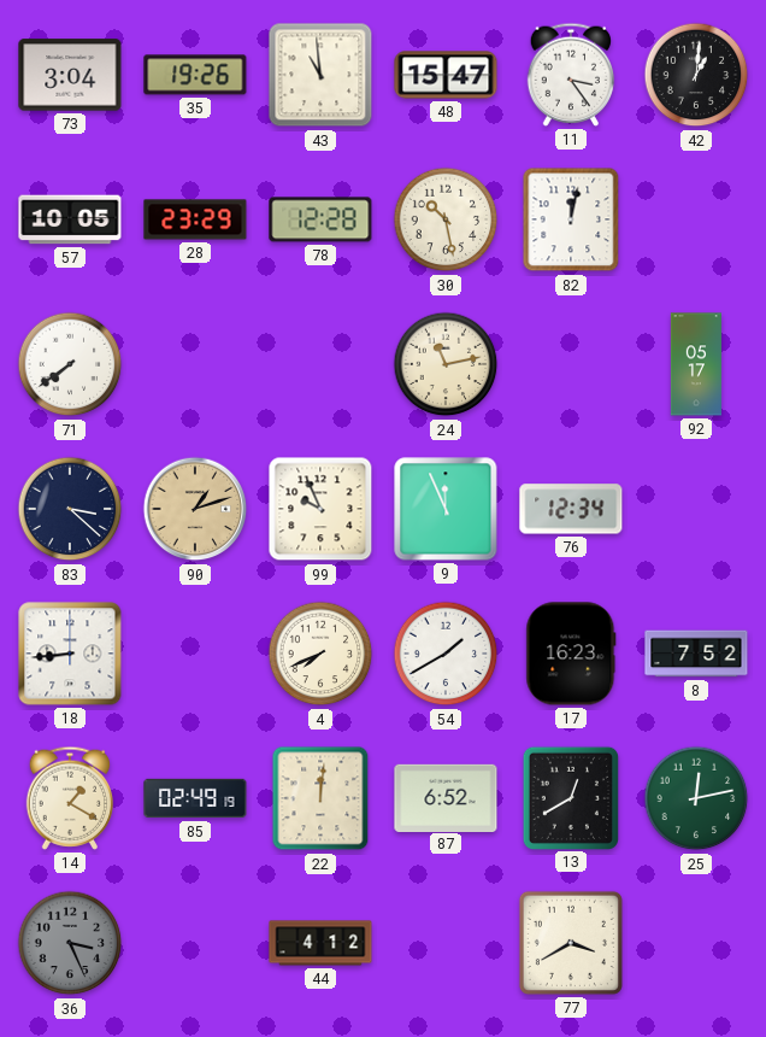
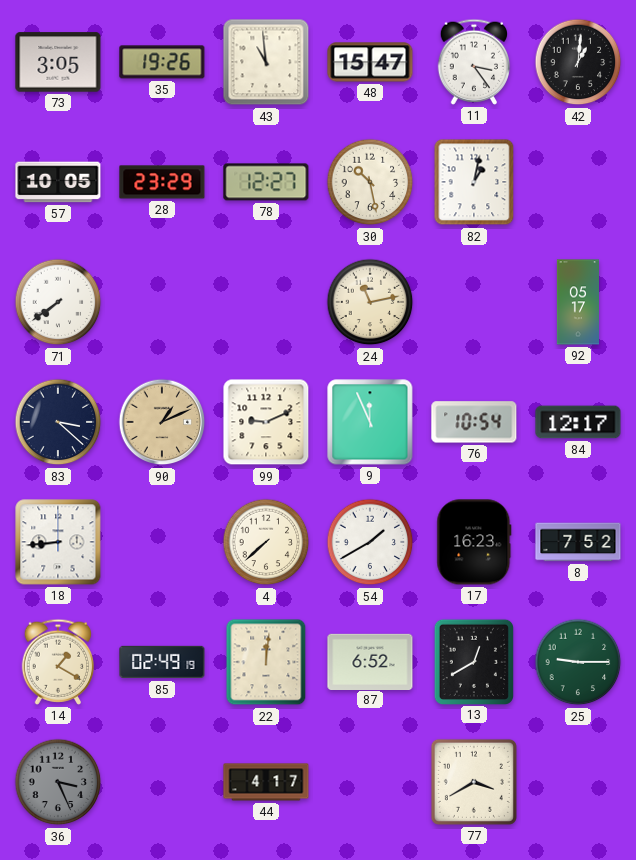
73: 3:04 -> 3:05
78: 12:28 -> 12:27
82: 12:02 -> 1:02
90: 1:12 -> 1:11
99: 9:56 -> 9:11
76: 12:34 -> 10:54
84: none -> 12:17
4: 7:41 -> 7:38
25: 12:13 -> 9:15
44: 4:12 -> 4:17
